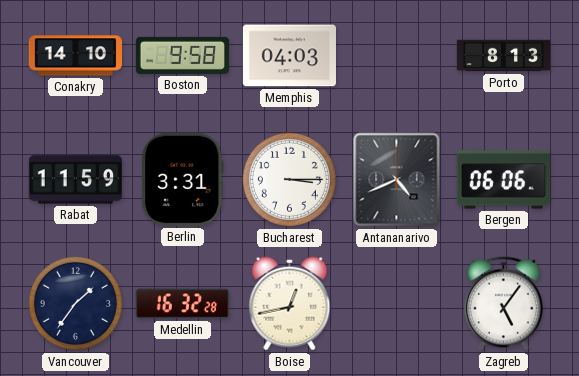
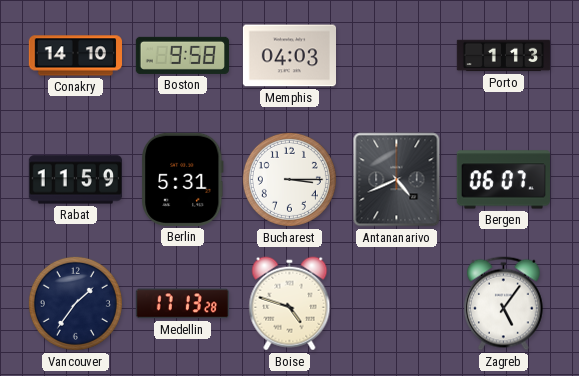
Porto: 8:13 -> 1:13
Berlin: 3:31 -> 5:31
Bergen: 06:06 -> 06:07
Medellin: 16:32 -> 17:13
Boise: 12:43 -> 4:48
